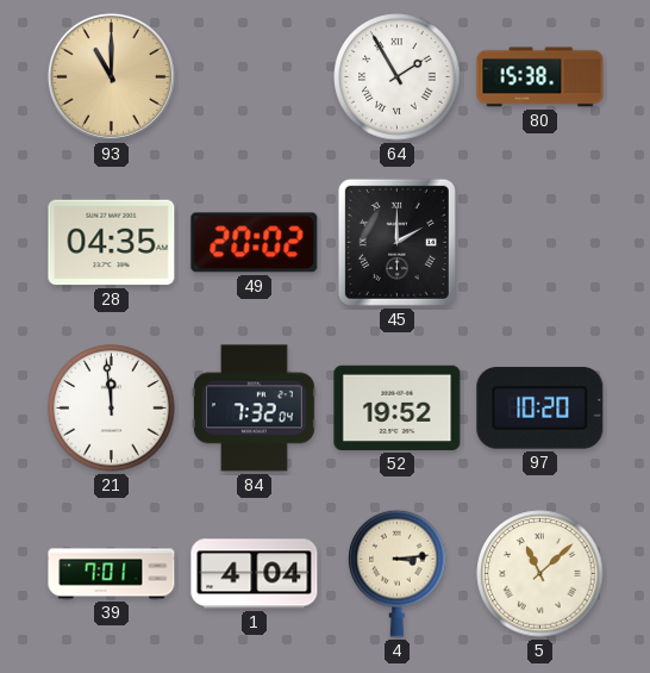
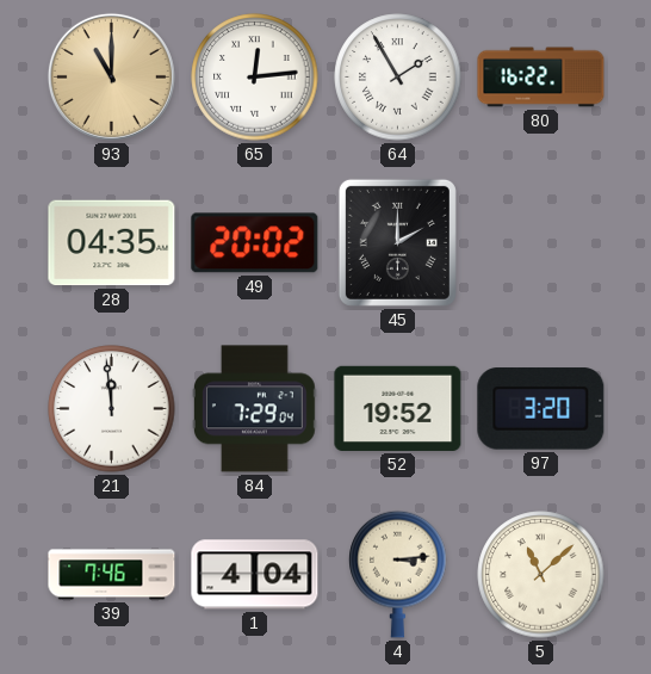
65: none -> 12:14
80: 15:38 -> 16:22
84: 7:32 -> 7:29
97: 10:20 -> 3:20
39: 7:01 -> 7:46
